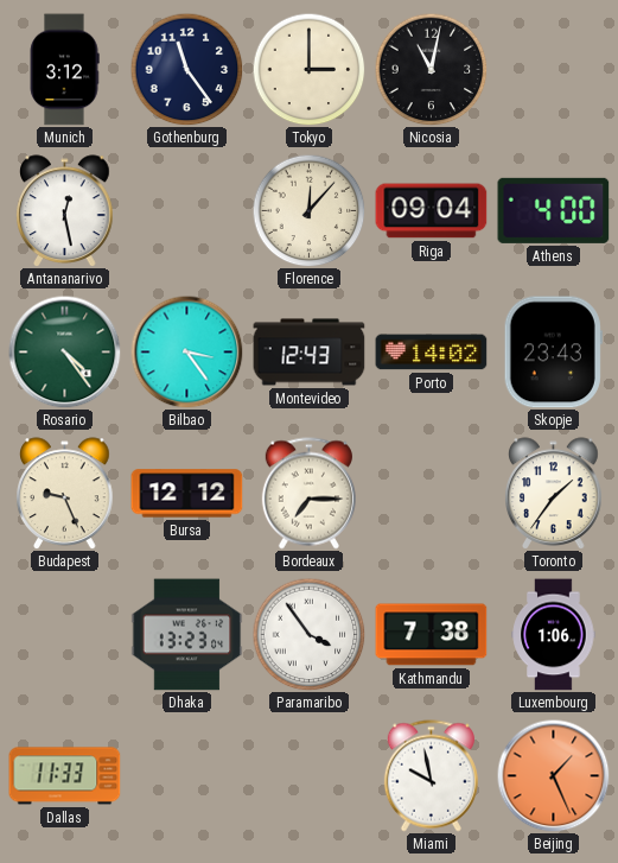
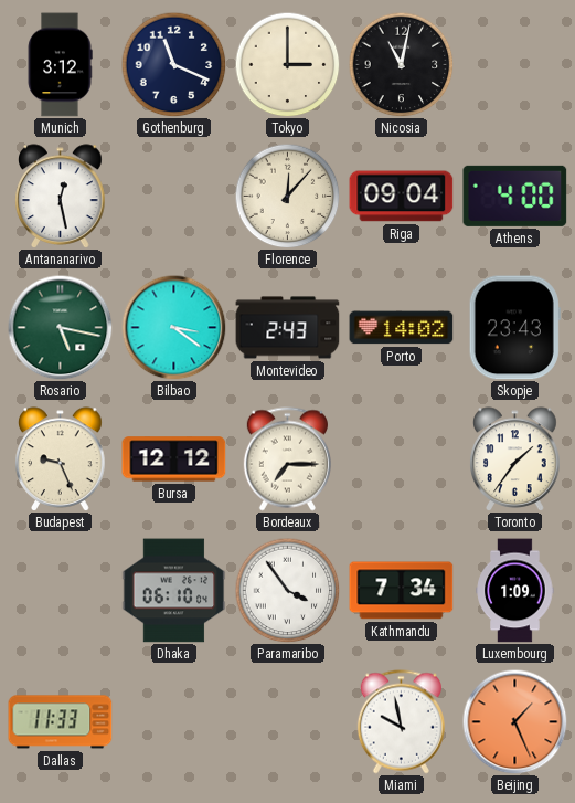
Gothenburg: 11:24 -> 11:19
Rosario: 4:24 -> 5:17
Bilbao: 3:24 -> 3:21
Montevideo: 12:43 -> 2:43
Dhaka: 13:23 -> 06:10
Kathmandu: 7:38 -> 7:34
Luxembourg: 1:06 -> 1:09
